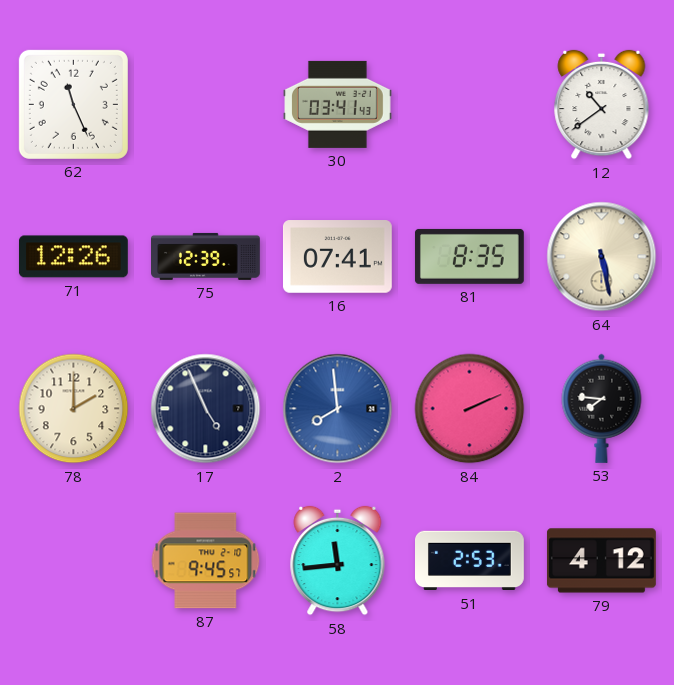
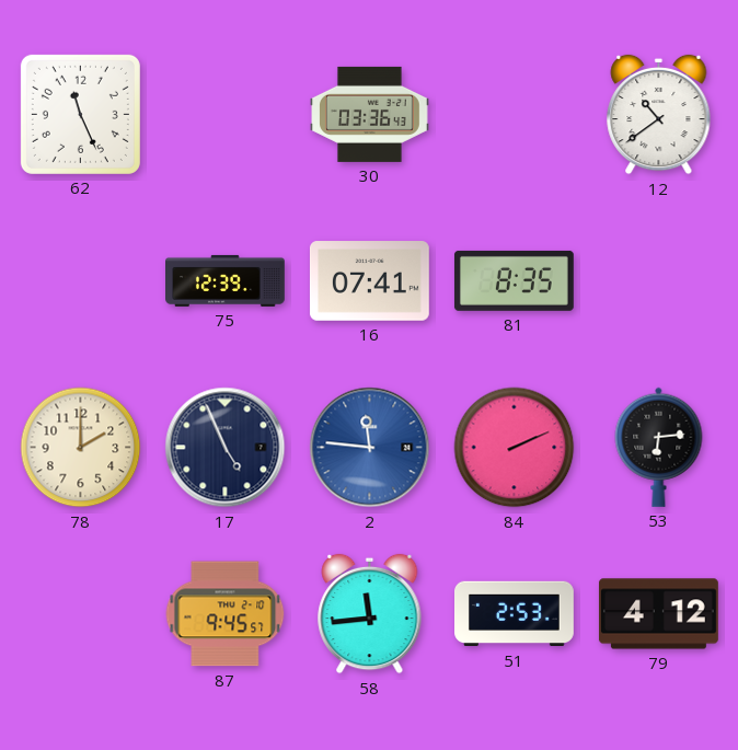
30: 03:41 -> 03:36
71: 12:26 -> none
64: 5:28 -> none
2: 7:59 -> 11:46
53: 7:46 -> 6:14
